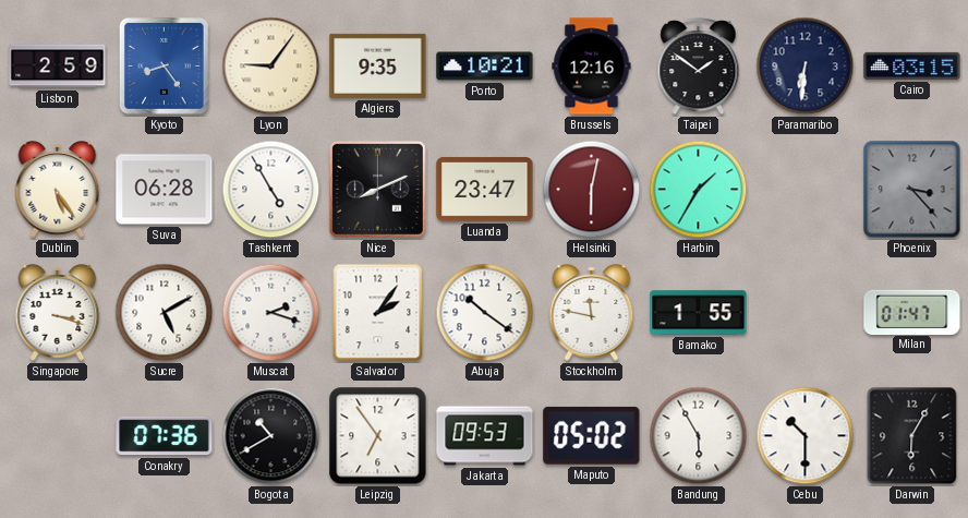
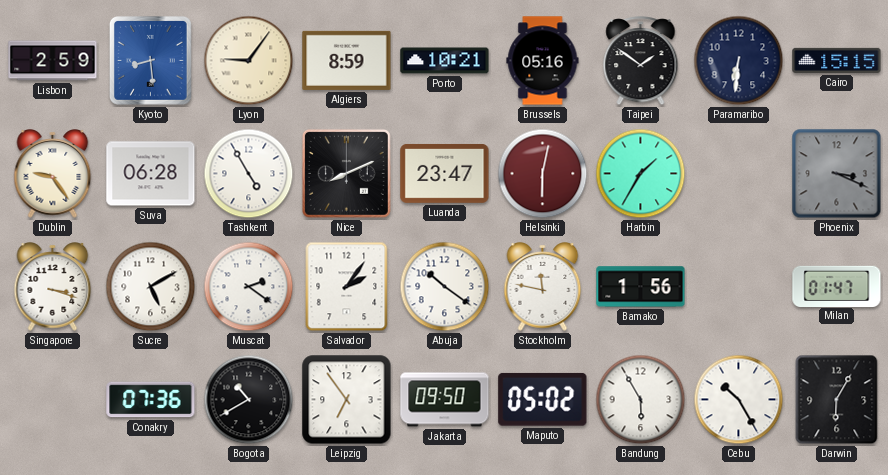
Kyoto: 8:24 -> 8:29
Algiers: 9:35 -> 8:59
Brussels: 12:16 -> 05:16
Cairo: 03:15 -> 15:15
Dublin: 5:24 -> 9:24
Phoenix: 3:23 -> 3:19
Muscat: 2:18 -> 2:21
Bamako: 1:55 -> 1:56
Jakarta: 09:53 -> 09:50
Cebu: 10:30 -> 10:25
